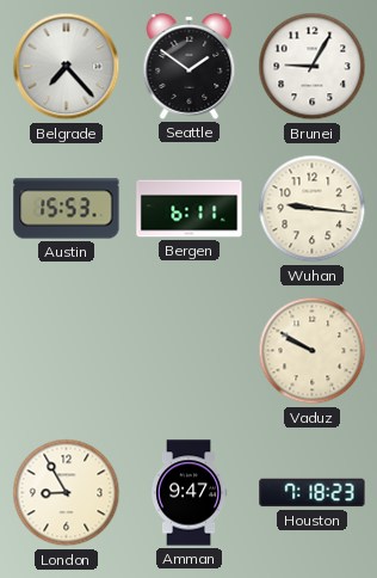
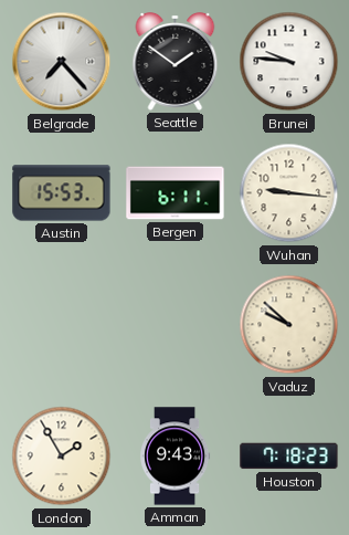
Brunei: 9:05 -> 9:46
Vaduz: 9:50 -> 9:52
London: 8:55 -> 1:55
Amman: 9:47 -> 9:43
